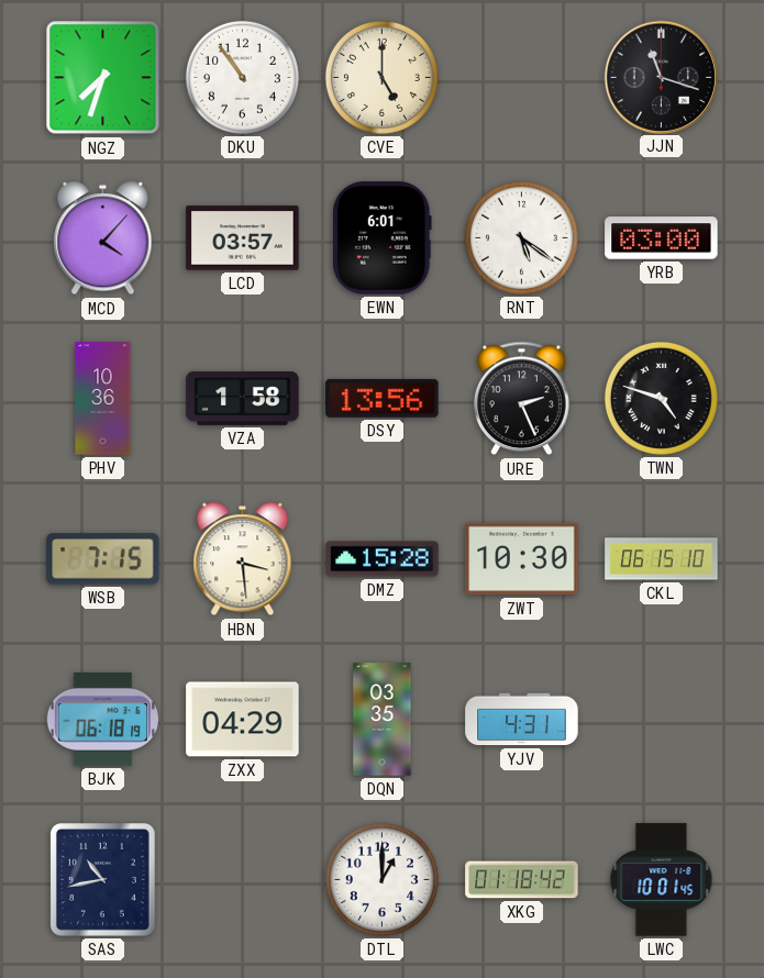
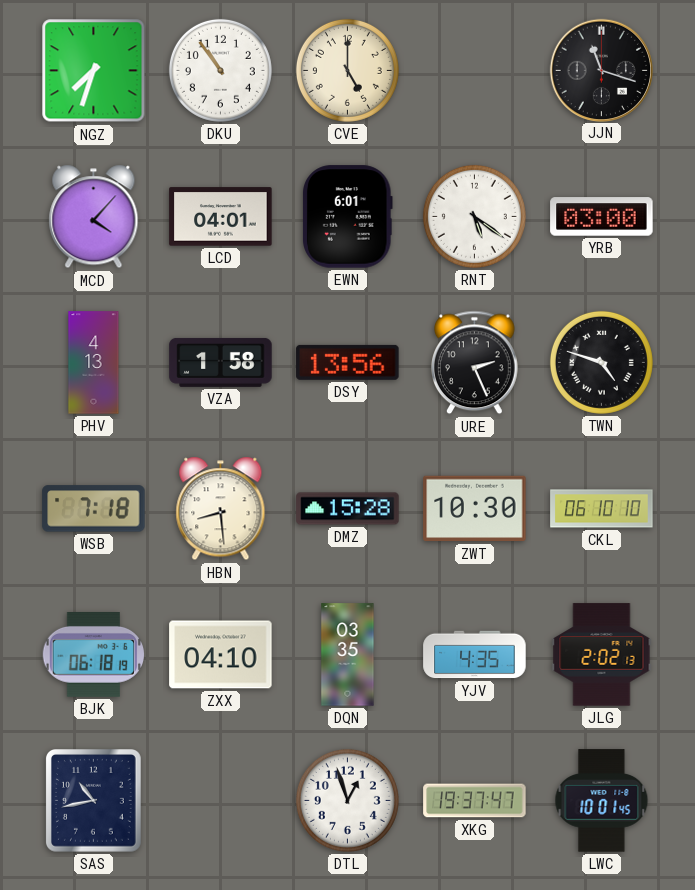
LCD: 03:57 -> 04:01
PHV: 10:36 -> 4:13
WSB: 7:15 -> 7:18
HBN: 3:29 -> 8:29
CKL: 06:15 -> 06:10
ZXX: 04:29 -> 04:10
YJV: 4:31 -> 4:35
JLG: none -> 2:02
DTL: 1:00 -> 12:57
XKG: 01:18 -> 19:37
